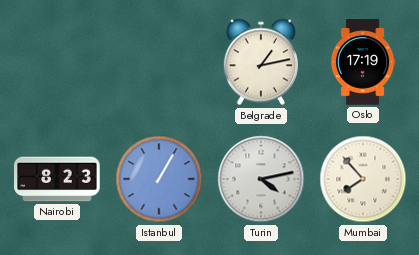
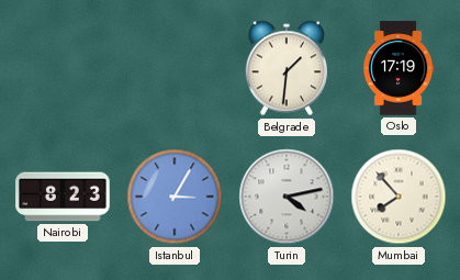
Belgrade: 1:13 -> 1:31
Istanbul: 1:05 -> 3:05
